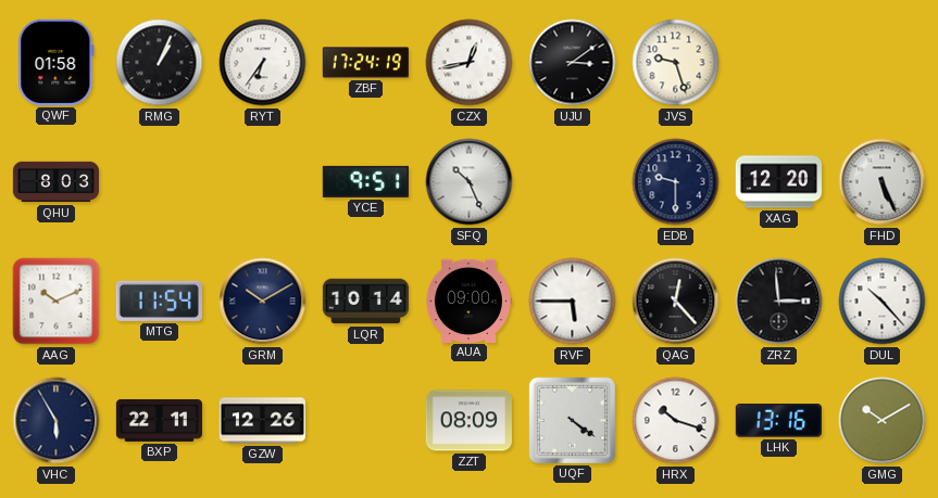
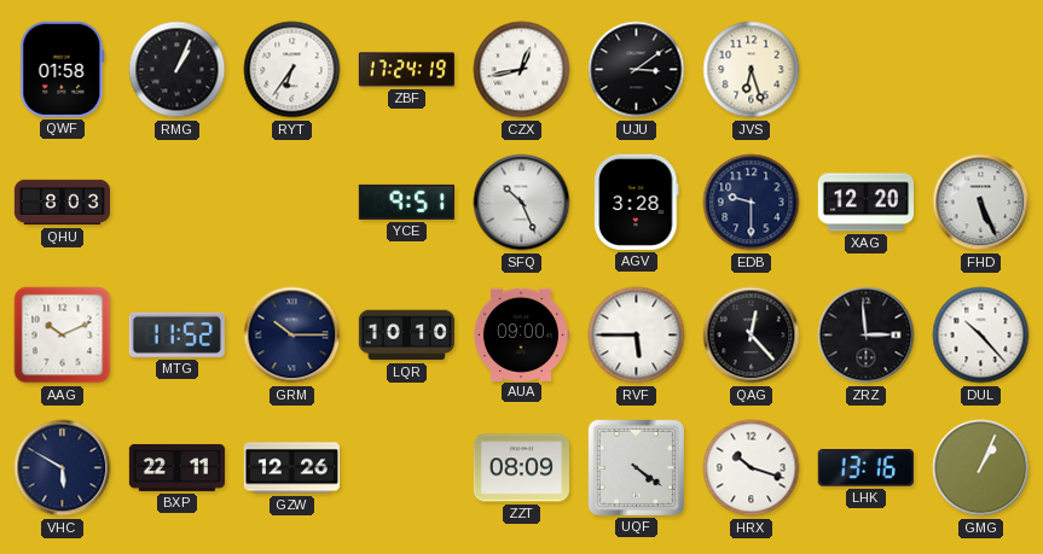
JVS: 9:27 -> 6:27
AGV: none -> 3:28
MTG: 11:54 -> 11:52
GRM: 10:10 -> 10:15
LQR: 10:14 -> 10:10
VHC: 5:55 -> 5:50
GMG: 10:10 -> 1:04
